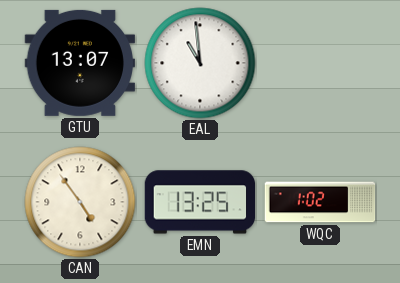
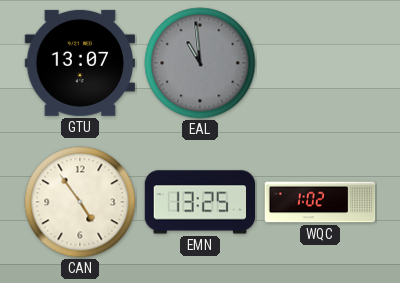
EAL dial: white -> grey
